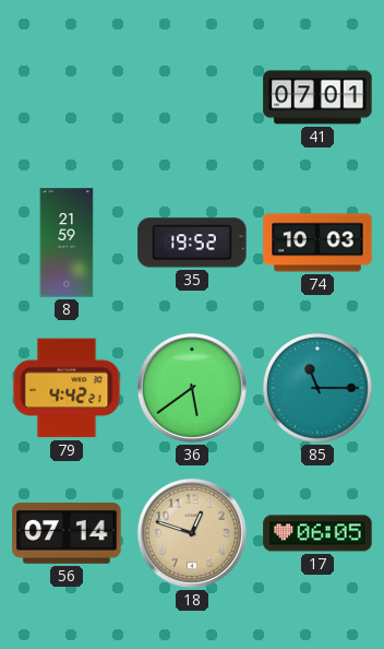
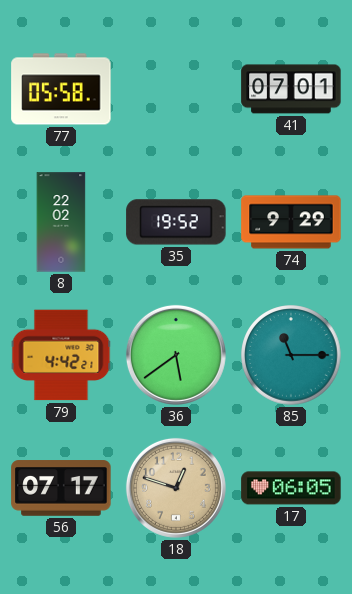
77: none -> 05:58
8: 21:59 -> 22:02
74: 10:03 -> 9:29
56: 07:14 -> 07:17
